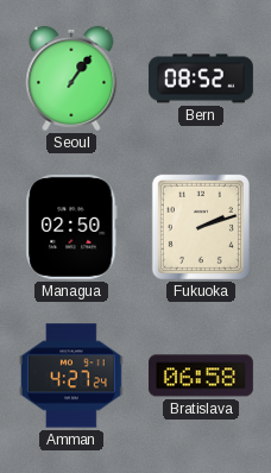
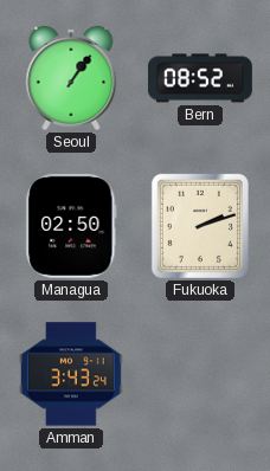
Amman: 4:27 -> 3:43
Bratislava: 06:58 -> none
